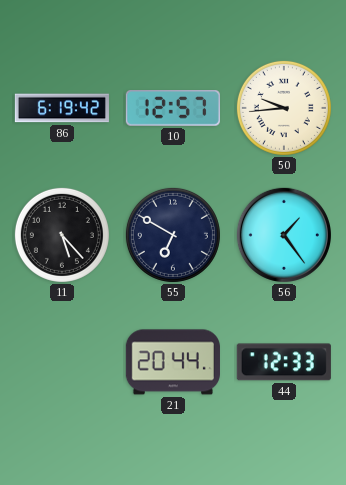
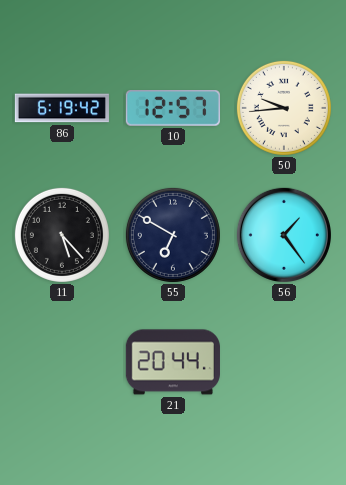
44: 12:33 -> none
